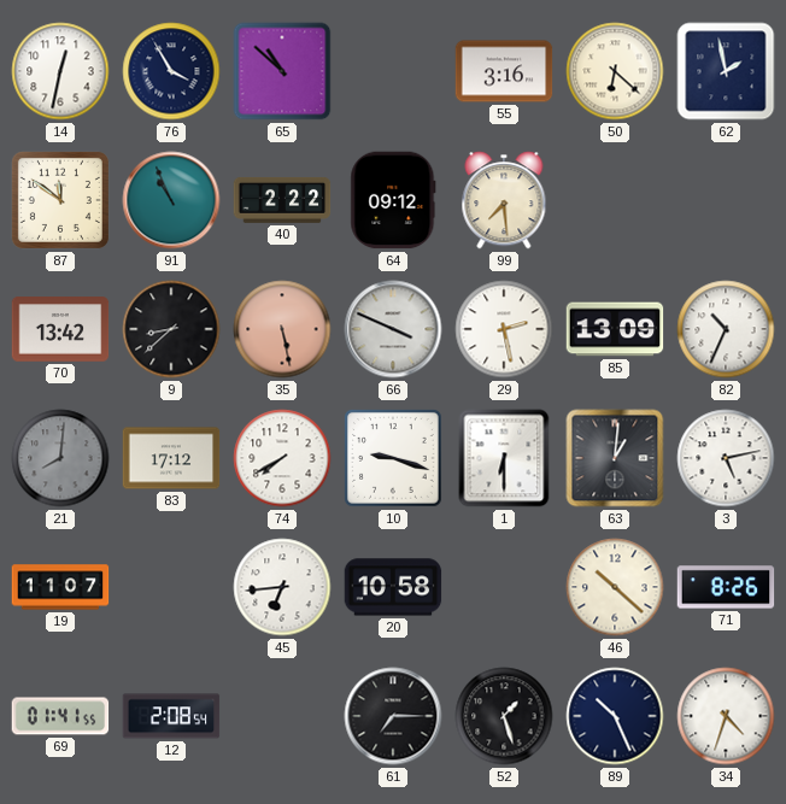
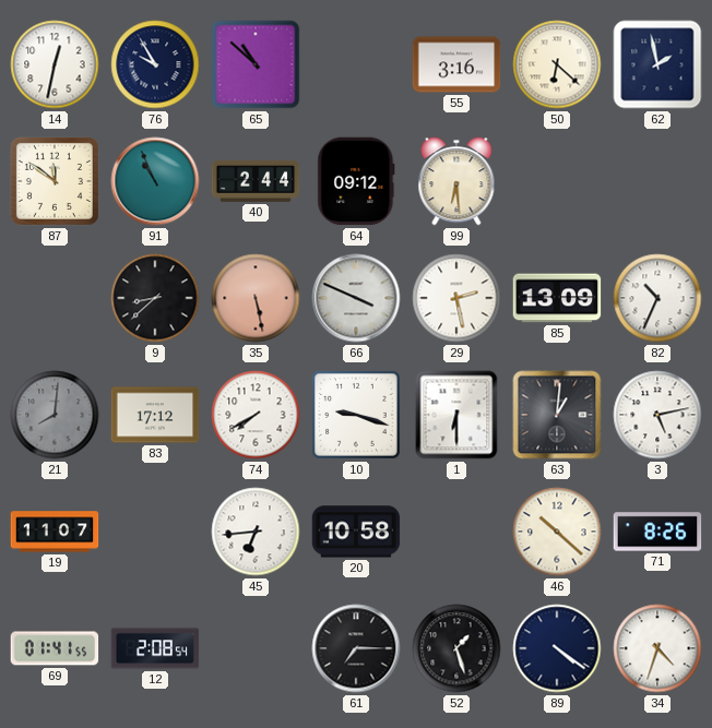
76: 3:55 -> 9:55
40: 2:22 -> 2:44
99: 7:29 -> 6:29
70: 13:42 -> none
89: 10:26 -> 4:21
